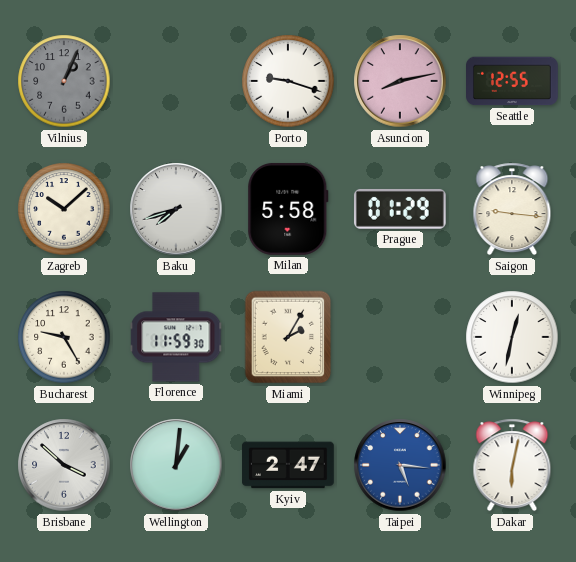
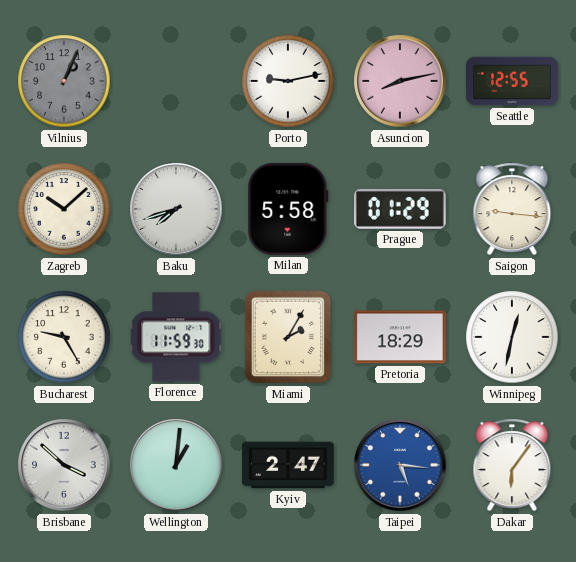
Porto: 9:18 -> 9:13
Pretoria: none -> 18:29
Dakar: 6:02 -> 6:06
